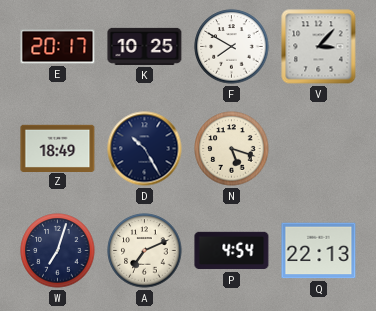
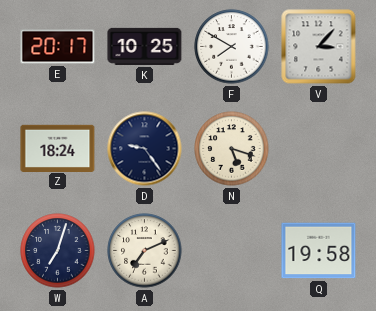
Z: 18:49 -> 18:24
D: 10:25 -> 9:24
P: 4:54 -> none
Q: 22:13 -> 19:58
